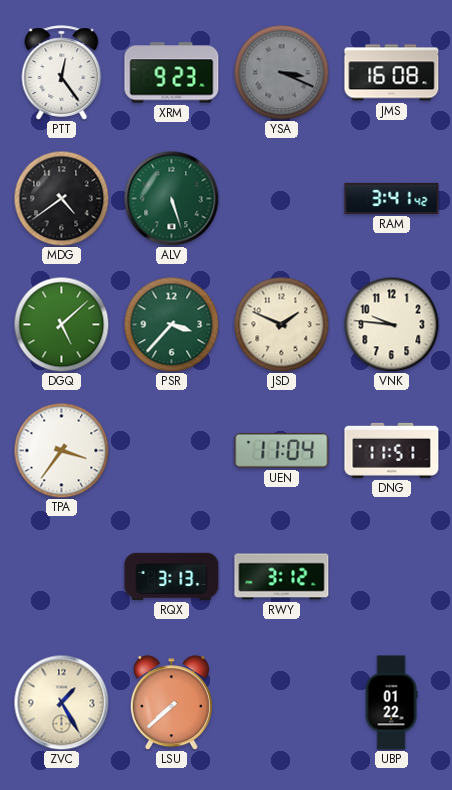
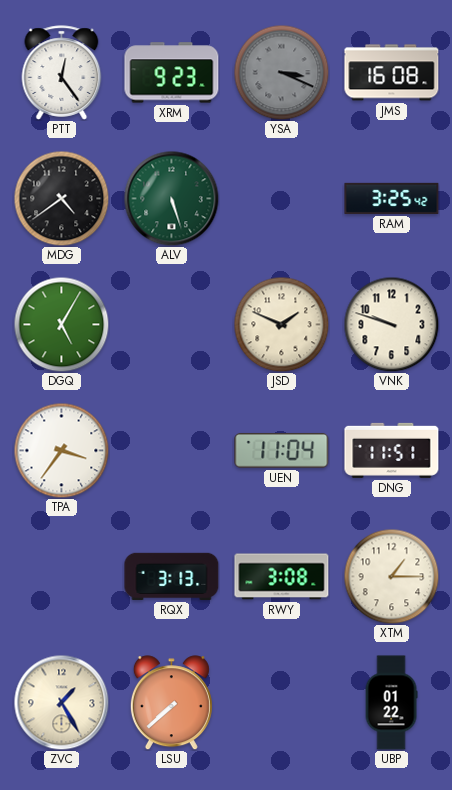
RAM: 3:41 -> 3:25
DGQ: 5:08 -> 5:05
PSR: 3:37 -> none
VNK: 9:46 -> 9:48
RWY: 3:12 -> 3:08
XTM: none -> 1:15
